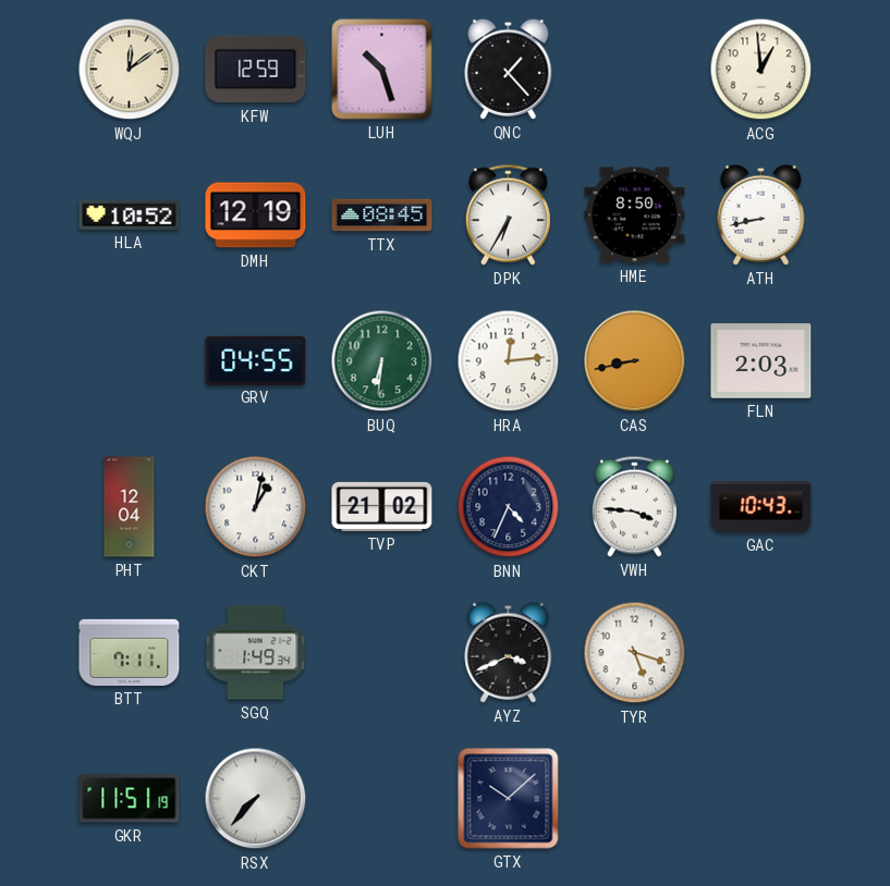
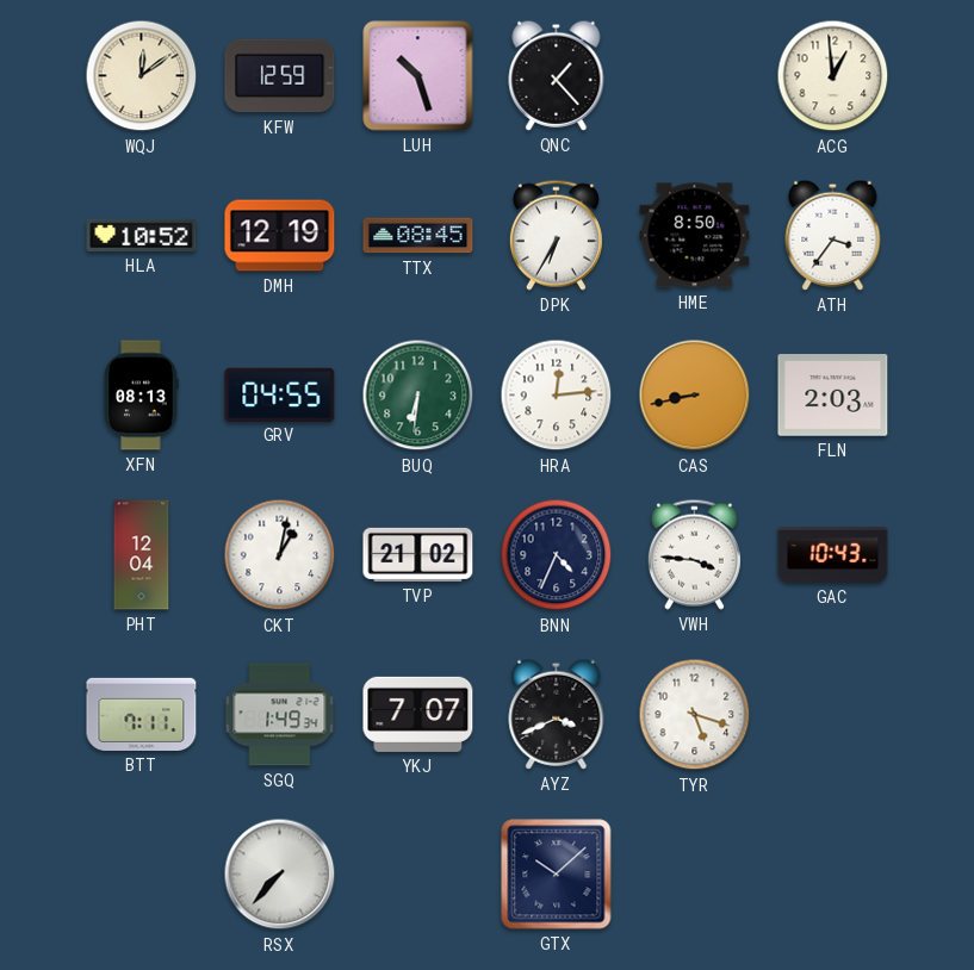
ATH: 8:43 -> 3:36
XFN: none -> 08:13
YKJ: none -> 7:07
GKR: 11:51 -> none
